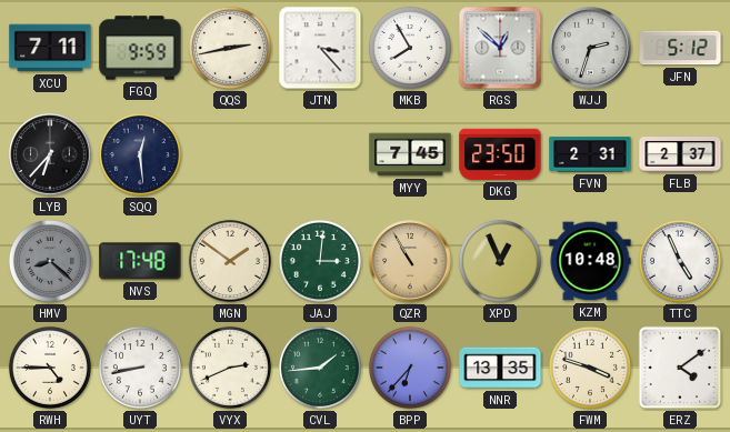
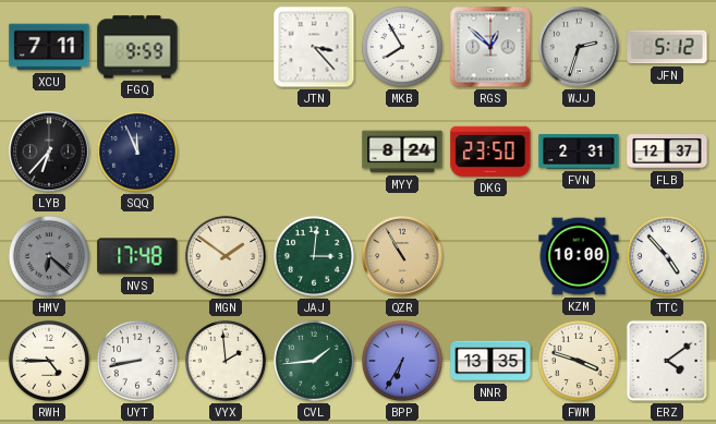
QQS: 2:43 -> none
SQQ: 12:29 -> 11:56
MYY: 7:45 -> 8:24
FLB: 2:37 -> 12:37
HMV: 8:22 -> 6:22
XPD: 12:56 -> none
KZM: 10:48 -> 10:00
TTC: 4:56 -> 4:53
VYX: 2:41 -> 1:59
BPP: 6:37 -> 6:35
